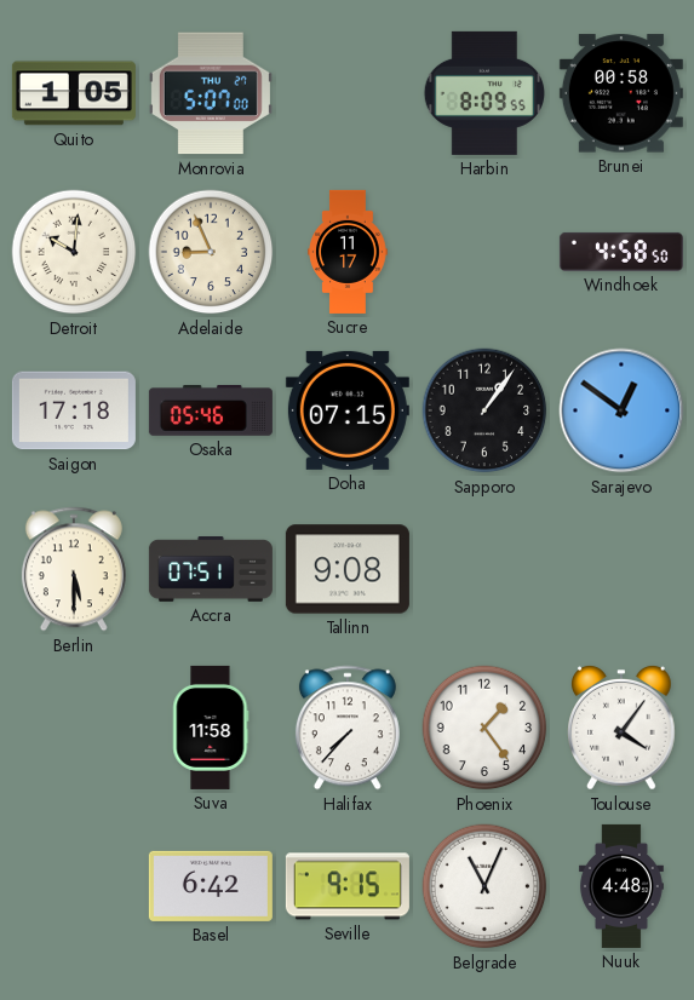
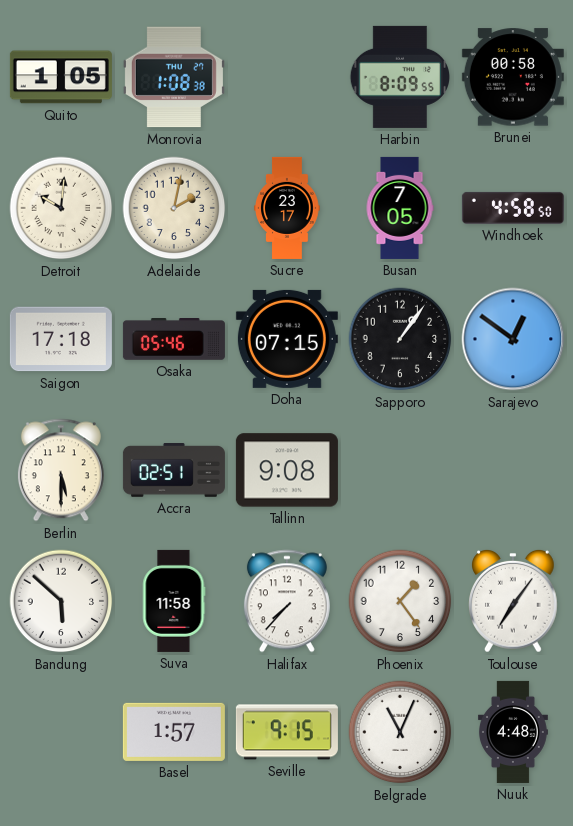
Monrovia: 5:07 -> 1:08
Adelaide: 8:56 -> 2:02
Sucre: 11:17 -> 23:17
Busan: none -> 7:05
Accra: 07:51 -> 02:51
Bandung: none -> 5:52
Toulouse: 4:06 -> 7:06
Basel: 6:42 -> 1:57
